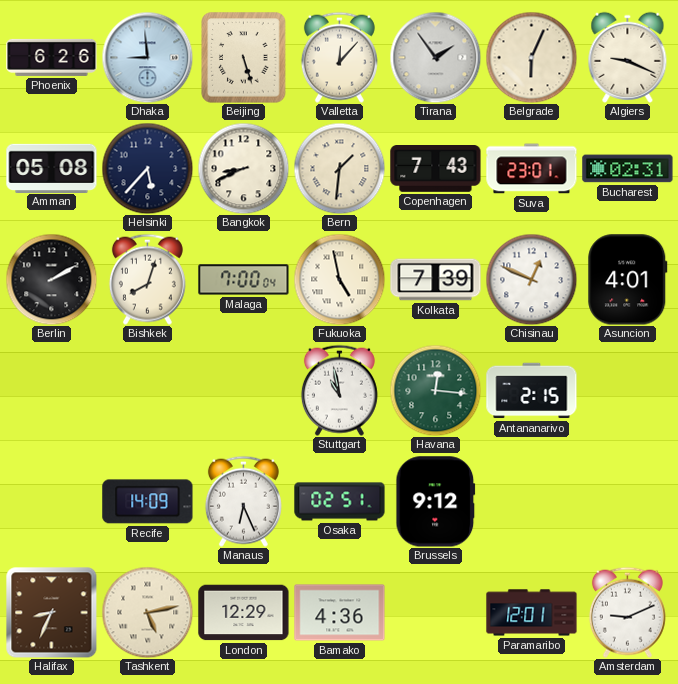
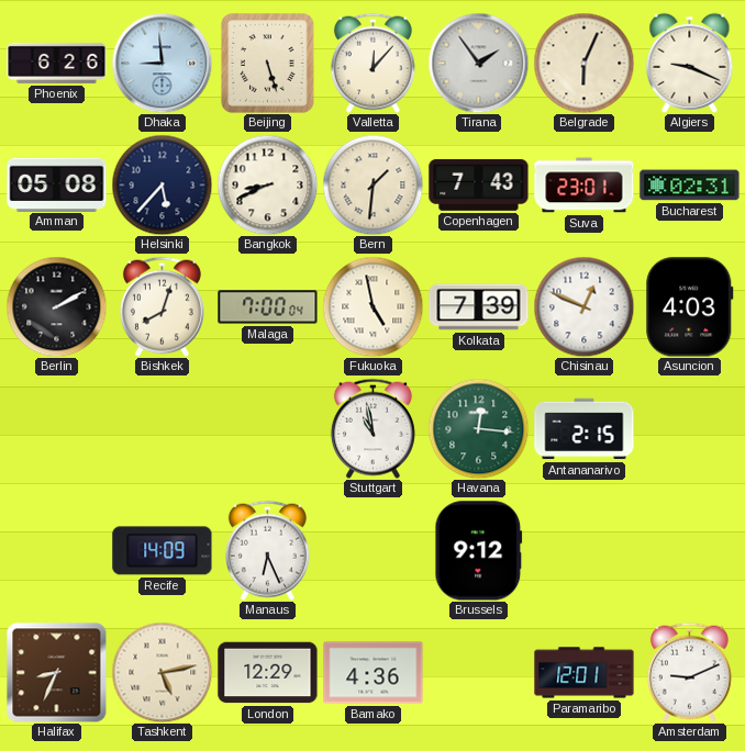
Asuncion: 4:01 -> 4:03
Osaka: 02:51 -> none
